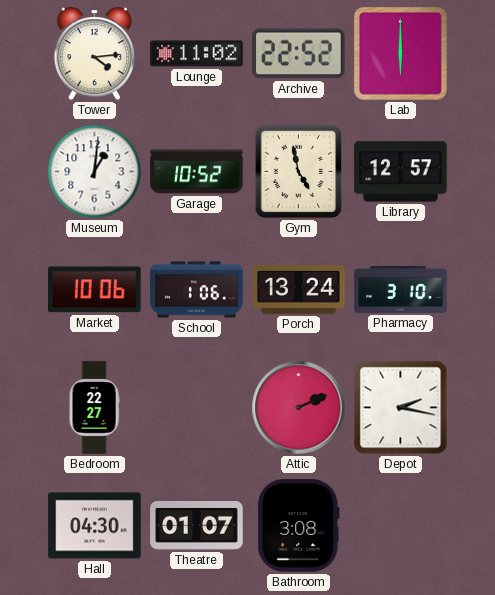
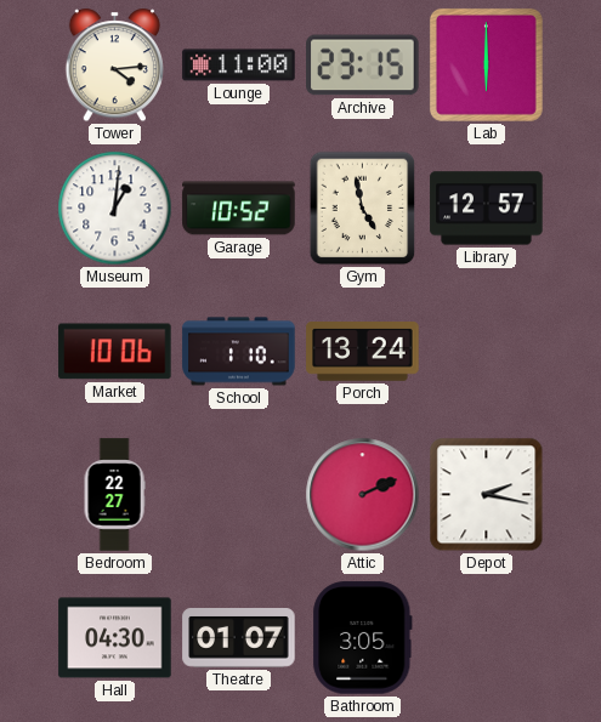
Lounge: 11:02 -> 11:00
Archive: 22:52 -> 23:15
School: 1:06 -> 1:10
Pharmacy: 3:10 -> none
Bathroom: 3:08 -> 3:05
